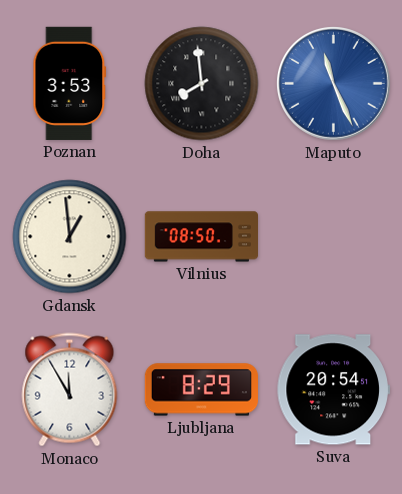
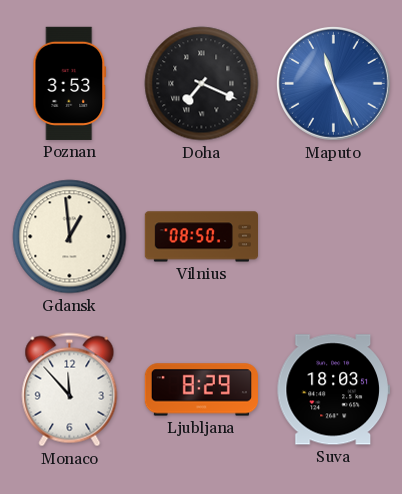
Doha: 7:59 -> 7:19
Monaco: 11:55 -> 11:53
Suva: 20:54 -> 18:03
